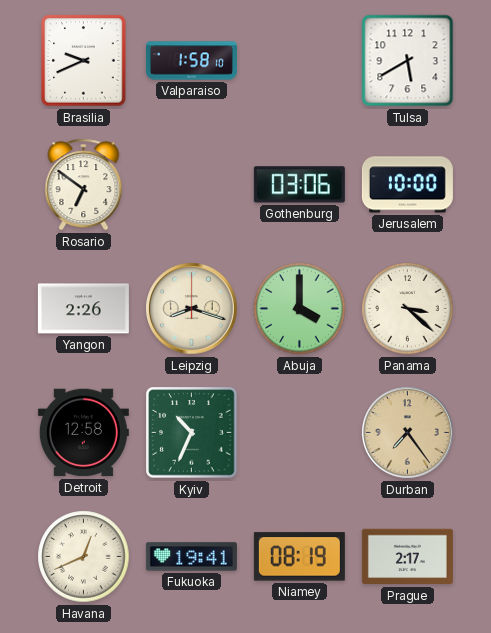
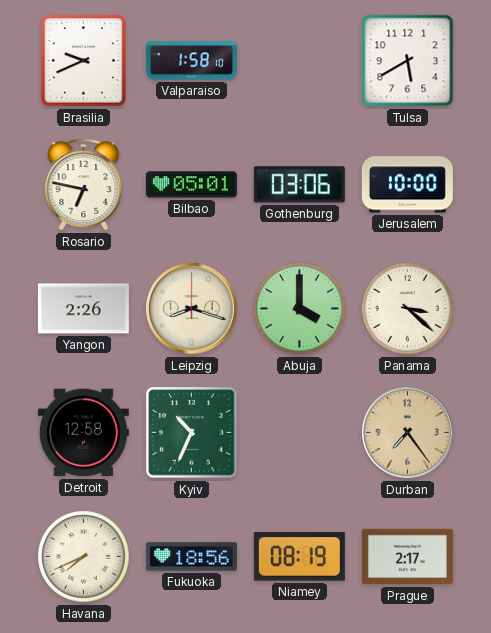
Rosario: 6:51 -> 6:47
Bilbao: none -> 05:01
Havana: 12:41 -> 7:41
Fukuoka: 19:41 -> 18:56
